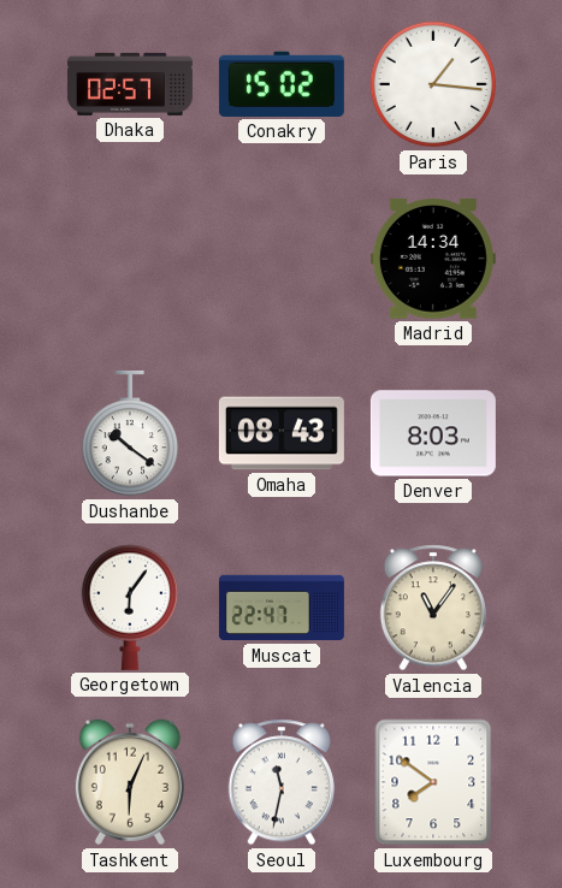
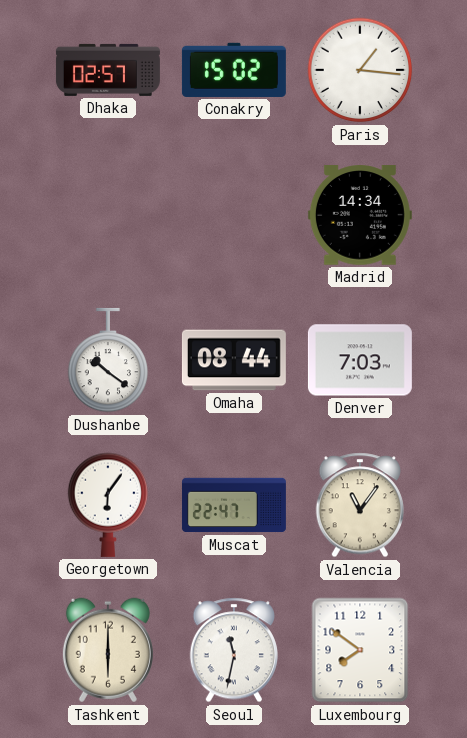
Omaha: 08:43 -> 08:44
Denver: 8:03 -> 7:03
Tashkent: 6:04 -> 6:00
